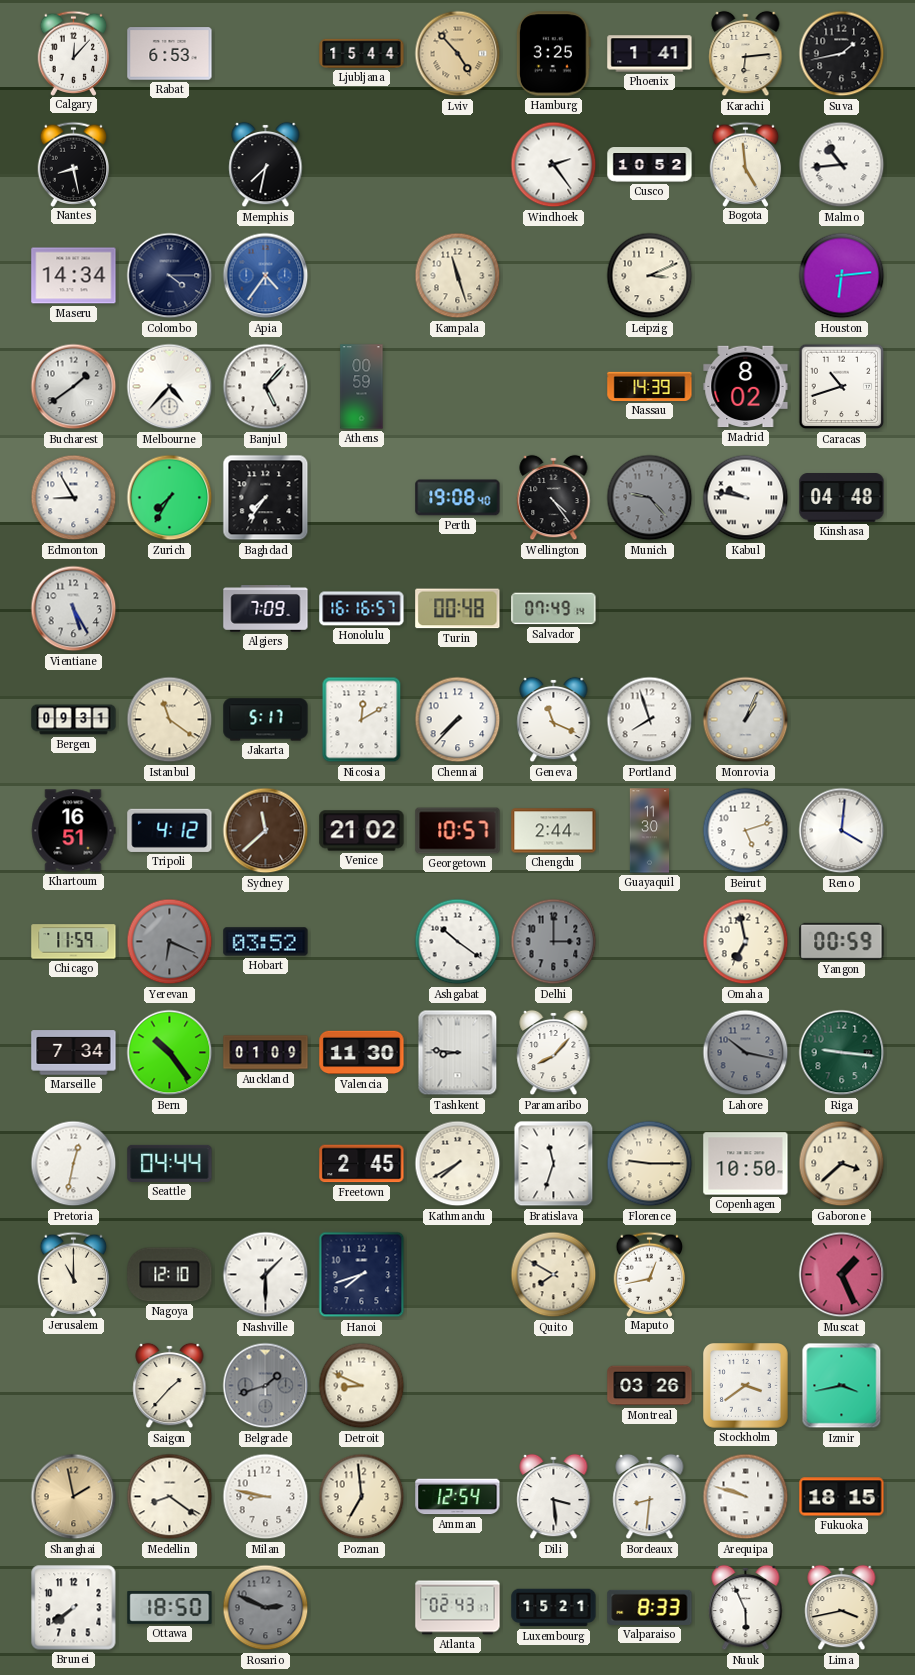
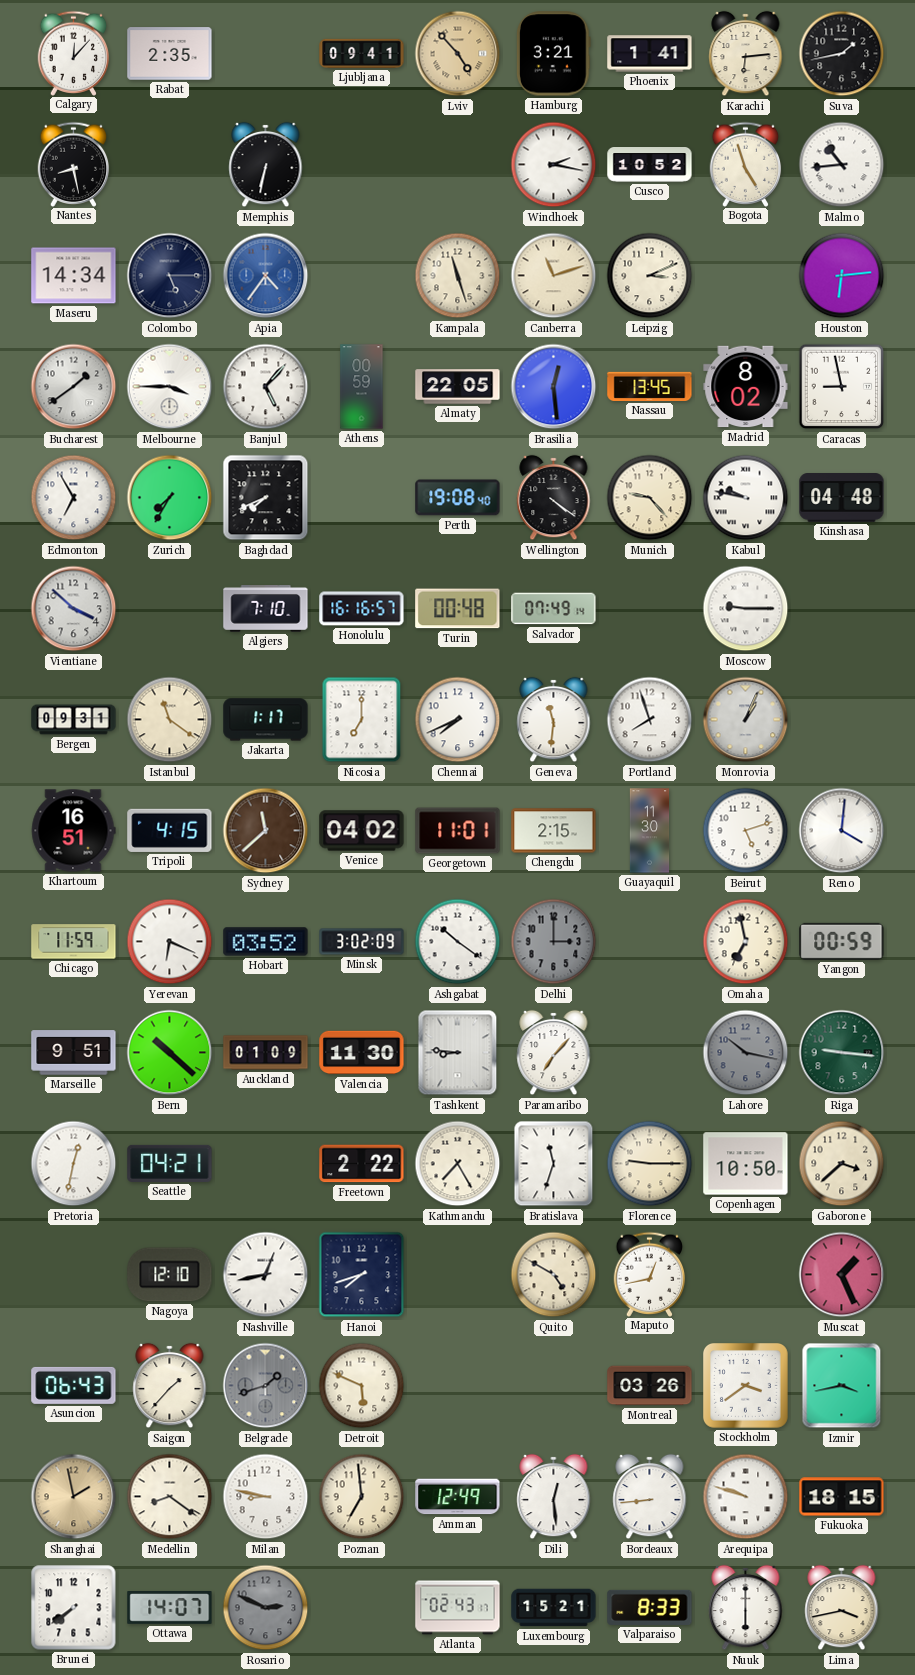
Rabat: 6:53 -> 2:35
Ljubljana: 15:44 -> 09:41
Hamburg: 3:25 -> 3:21
Memphis: 7:32 -> 6:32
Windhoek: 2:24 -> 2:17
Bogota: 4:59 -> 4:57
Colombo: 4:15 -> 5:15
Canberra: none -> 11:12
Melbourne: 4:37 -> 3:45
Almaty: none -> 22:05
Brasilia: none -> 12:29
Nassau: 14:39 -> 13:45
Caracas: 10:42 -> 8:58
Edmonton: 8:55 -> 6:55
Baghdad: 7:36 -> 7:41
Wellington: 4:24 -> 4:21
Munich dial: grey -> cream
Vientiane: 5:25 -> 3:52
Algiers: 7:09 -> 7:10
Moscow: none -> 9:15
Jakarta: 5:17 -> 1:17
Nicosia: 12:10 -> 7:00
Chennai: 7:37 -> 7:41
Geneva: 11:19 -> 11:31
Tripoli: 4:12 -> 4:15
Venice: 21:02 -> 04:02
Georgetown: 10:57 -> 11:01
Chengdu: 2:44 -> 2:15
Yerevan dial: grey -> white
Minsk: none -> 3:02
Marseille: 7:34 -> 9:51
Bern: 10:24 -> 10:22
Paramaribo: 8:07 -> 7:07
Seattle: 04:44 -> 04:21
Freetown: 2:45 -> 2:22
Kathmandu: 7:40 -> 7:25
Jerusalem: 11:00 -> none
Nashville: 1:30 -> 12:43
Quito: 7:50 -> 4:50
Asuncion: none -> 06:43
Detroit: 8:49 -> 5:49
Amman: 12:54 -> 12:49
Dili: 3:29 -> 12:29
Bordeaux: 8:31 -> 8:44
Ottawa: 18:50 -> 14:07
Nuuk: 5:56 -> 6:00
